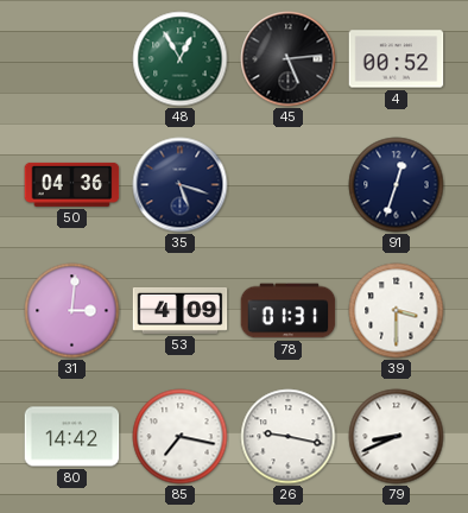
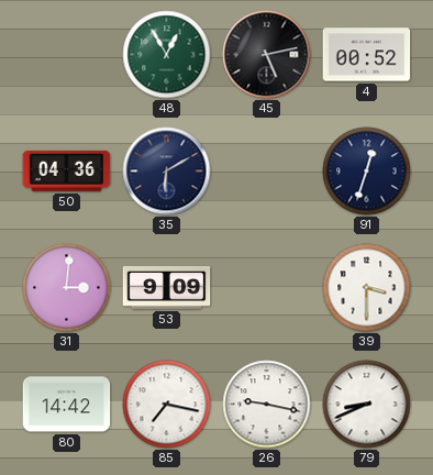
45: 5:14 -> 5:13
35: 5:18 -> 6:10
53: 4:09 -> 9:09
78: 01:31 -> none
